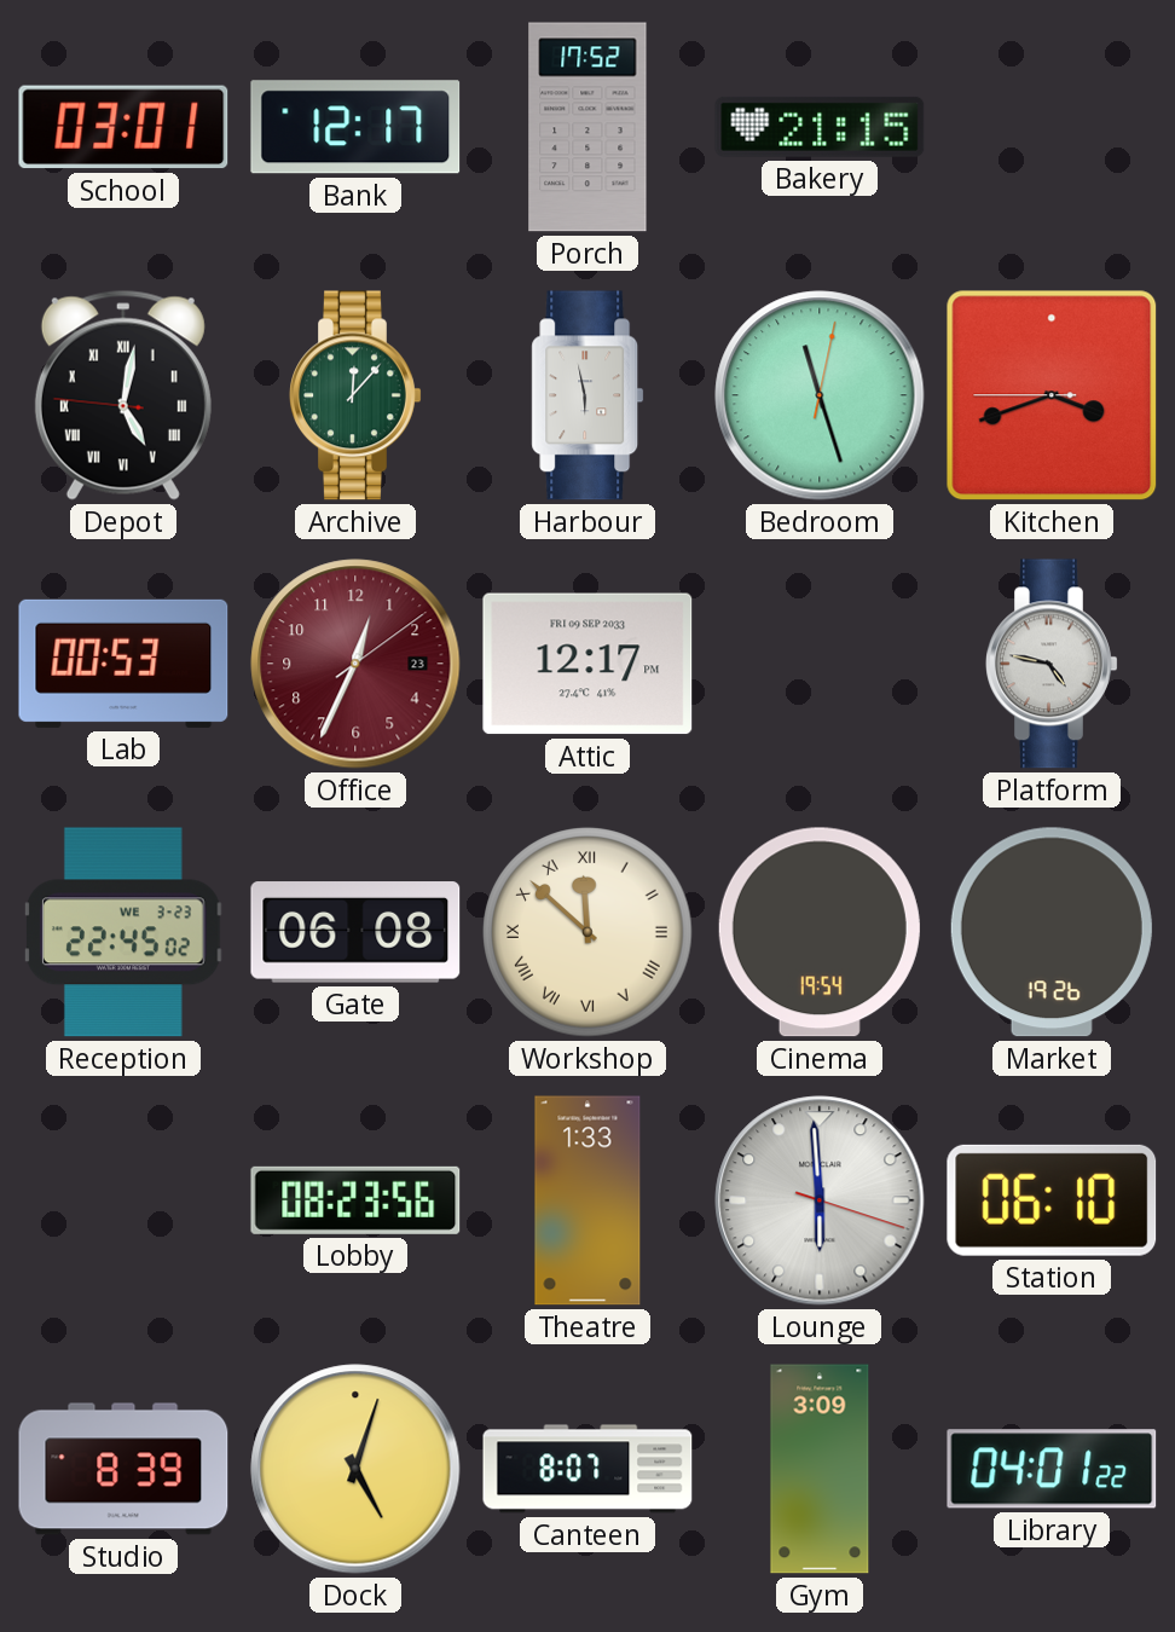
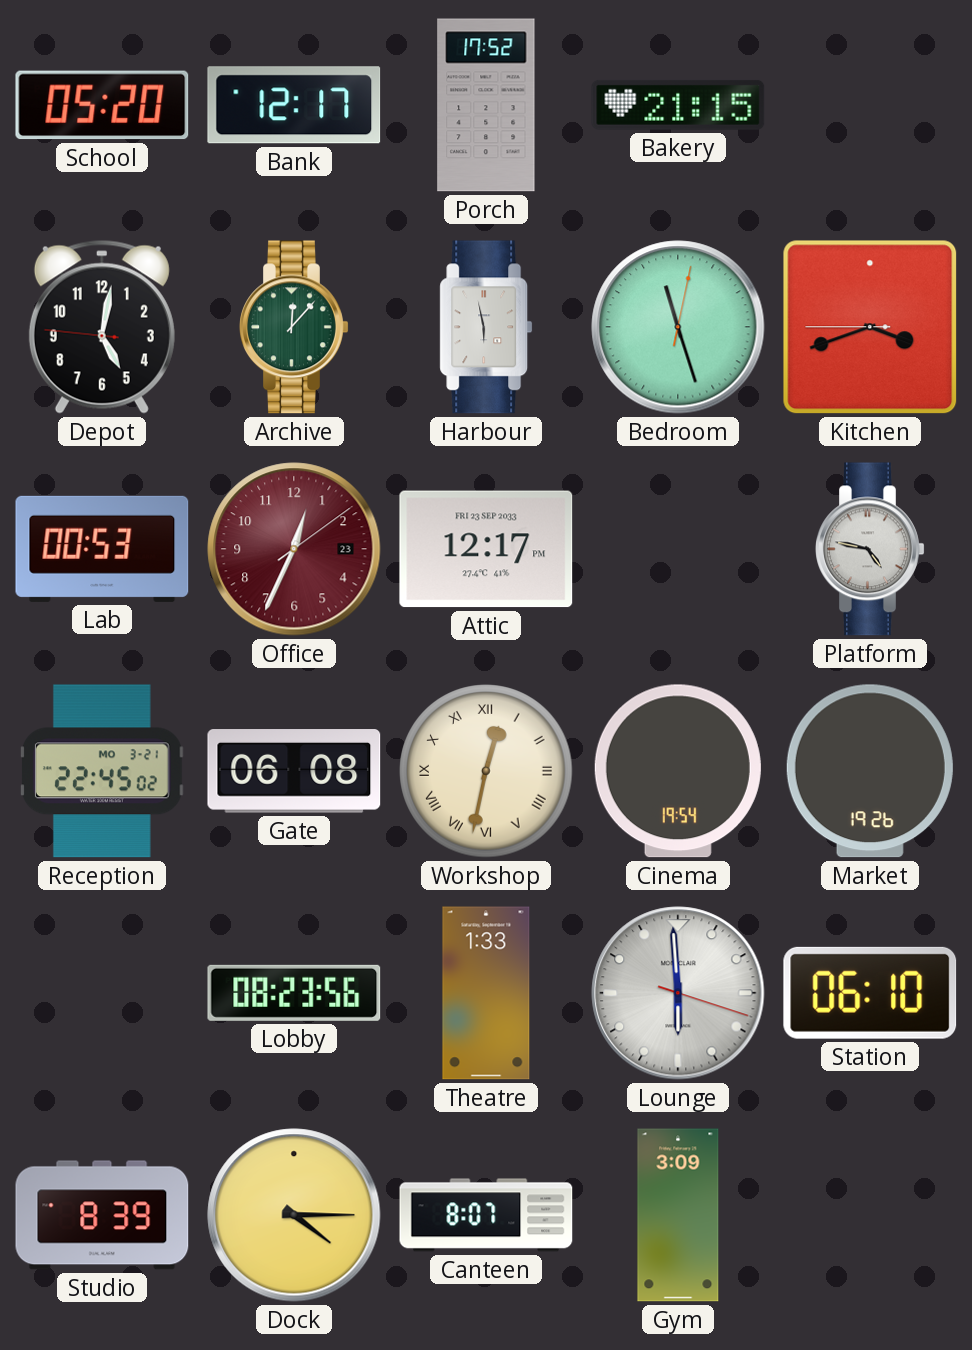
School: 03:01 -> 05:20
Depot numerals: Roman -> Arabic
Attic date: FRI 09 SEP 2033 -> FRI 23 SEP 2033
Reception date: WE 3-23 -> MO 3-21
Workshop: 11:52 -> 12:32
Dock: 5:03 -> 4:15
Library: 04:01 -> none
